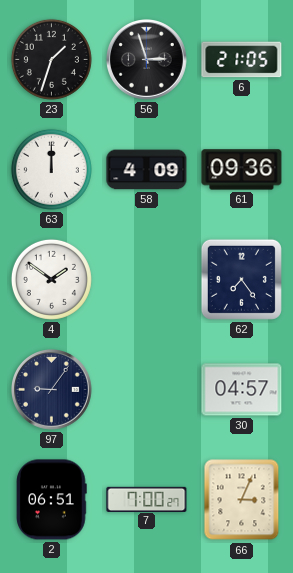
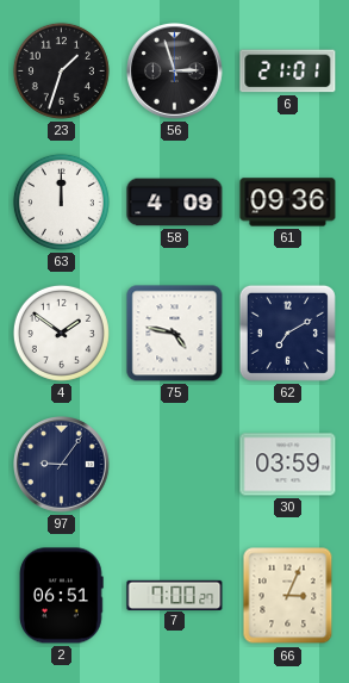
6: 21:05 -> 21:01
75: none -> 4:47
62: 7:24 -> 7:10
30: 04:57 -> 03:59
